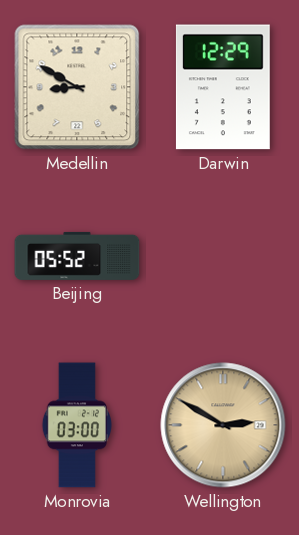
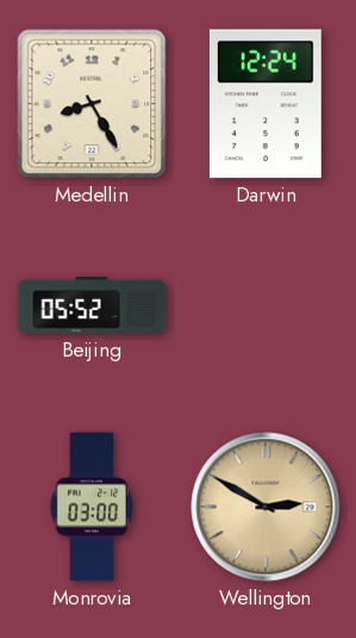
Medellin: 8:50 -> 8:25
Darwin: 12:29 -> 12:24
